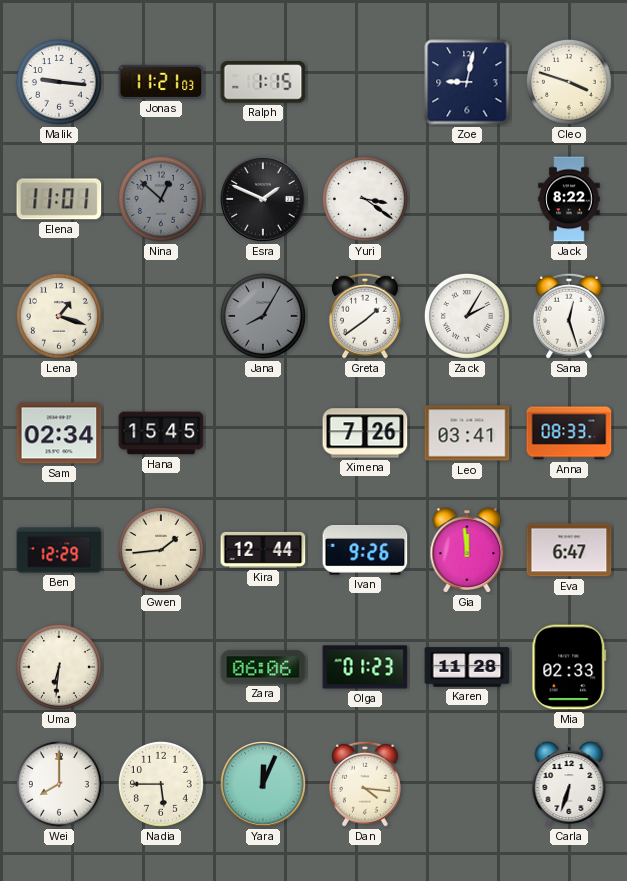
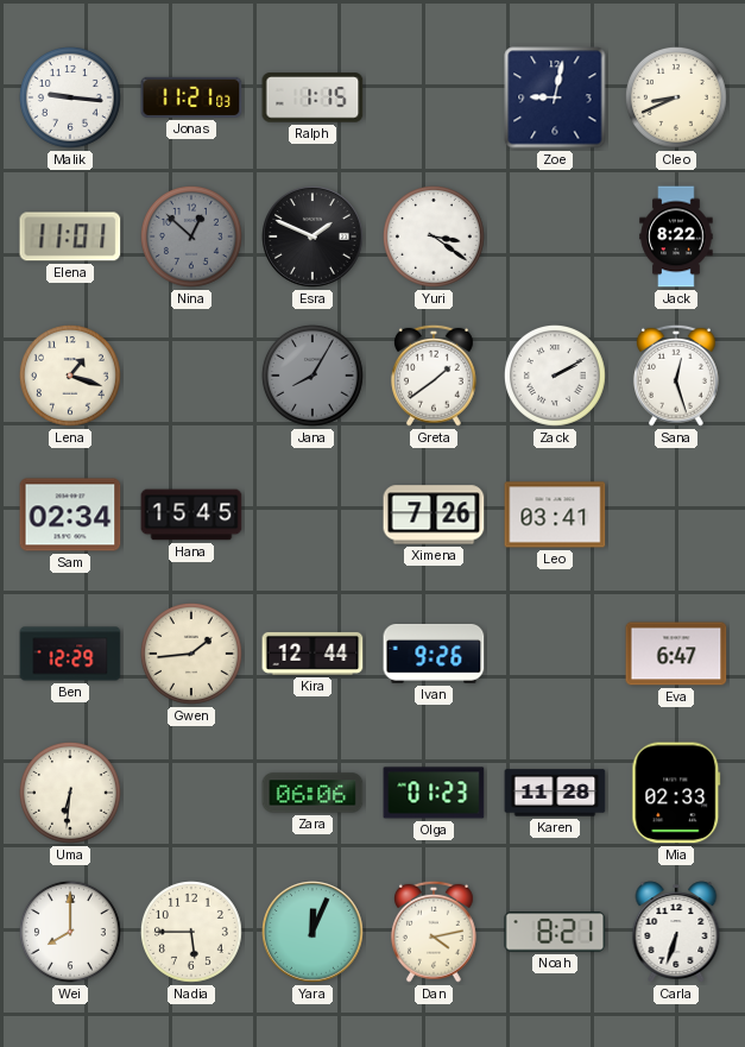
Cleo: 3:48 -> 8:41
Zack: 2:05 -> 2:10
Anna: 08:33 -> none
Gia: 11:59 -> none
Dan: 4:16 -> 4:13
Noah: none -> 8:21
